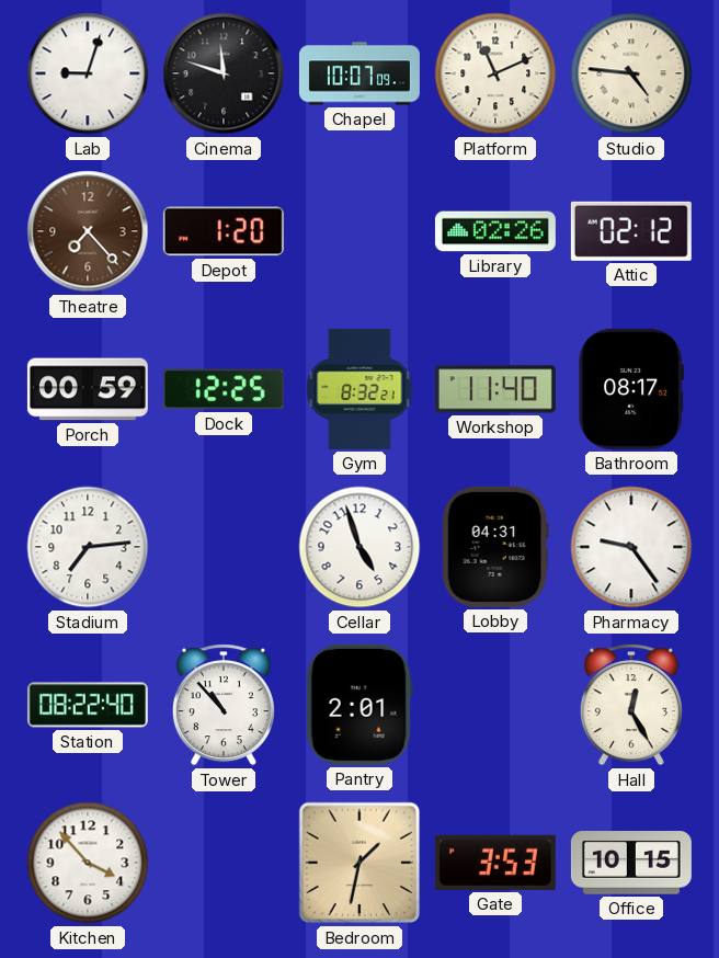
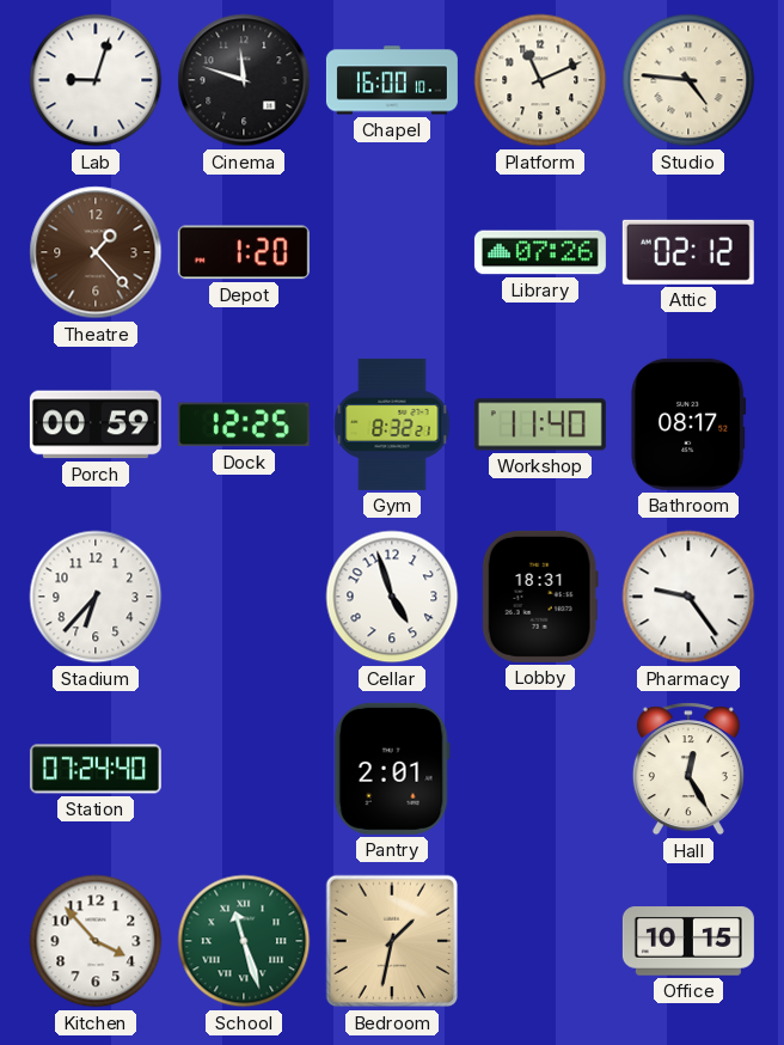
Chapel: 10:07 -> 16:00
Theatre: 7:23 -> 1:23
Library: 02:26 -> 07:26
Stadium: 7:14 -> 6:37
Lobby: 04:31 -> 18:31
Station: 08:22 -> 07:24
Tower: 10:53 -> none
School: none -> 11:27
Gate: 3:53 -> none
